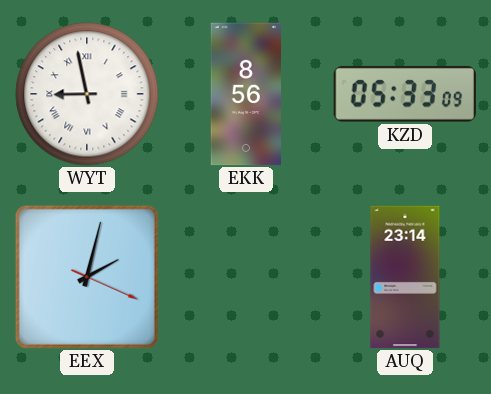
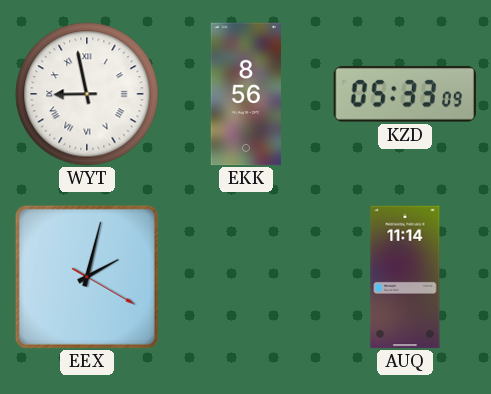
EEX: 2:02:19 -> 2:02:20
AUQ: 23:14 -> 11:14
